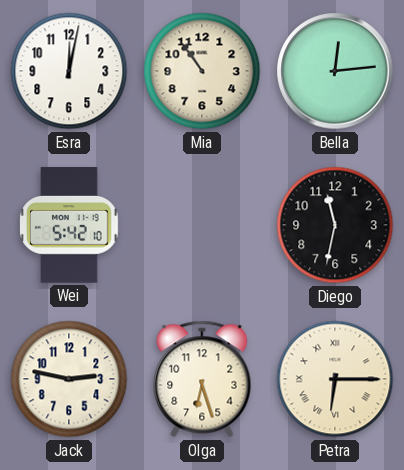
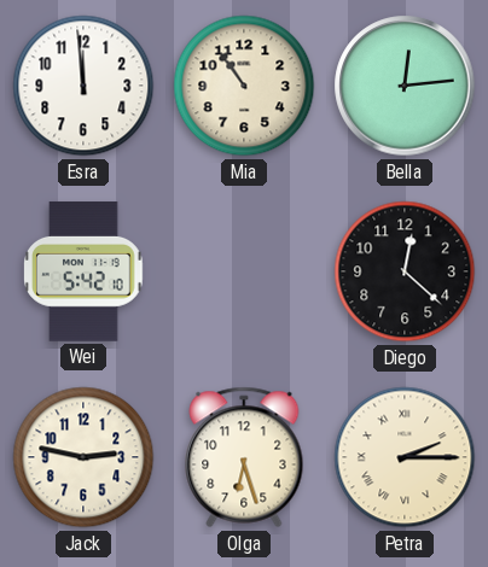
Esra: 12:02 -> 11:59
Diego: 11:32 -> 12:22
Petra: 6:15 -> 2:15
